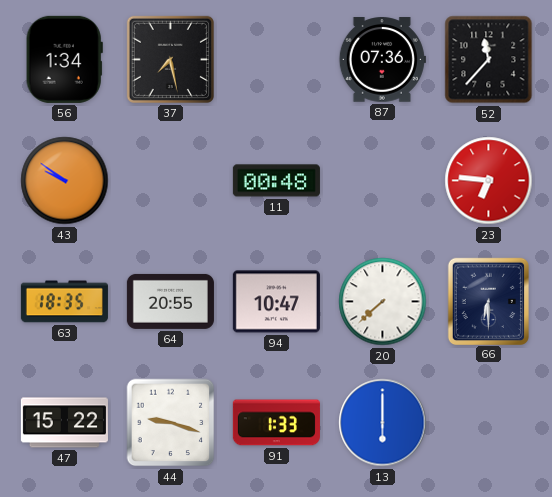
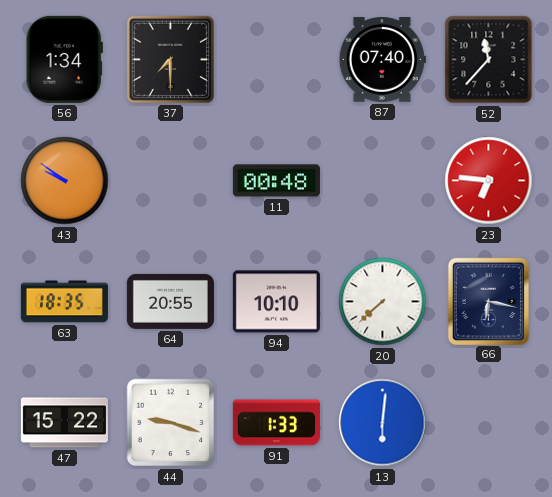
37: 7:28 -> 7:30
87: 07:36 -> 07:40
94: 10:47 -> 10:10
66: 6:30 -> 6:17
13: 6:00 -> 6:01
